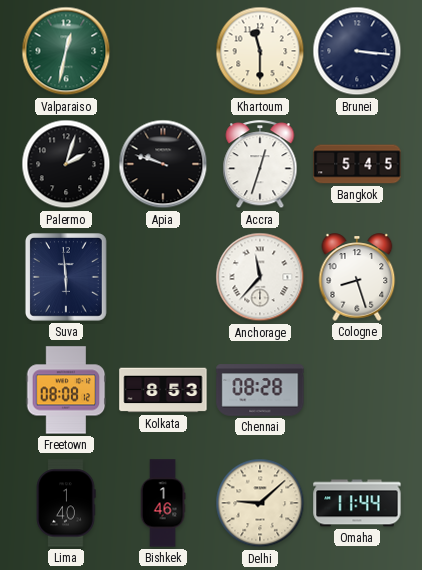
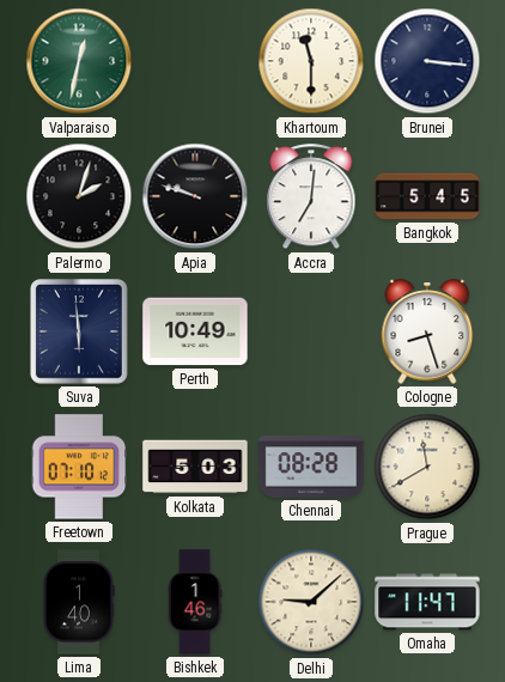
Accra: 12:33 -> 7:01
Perth: none -> 10:49
Anchorage: 11:37 -> none
Freetown: 08:08 -> 07:10
Kolkata: 8:53 -> 5:03
Prague: none -> 11:40
Omaha: 11:44 -> 11:47
